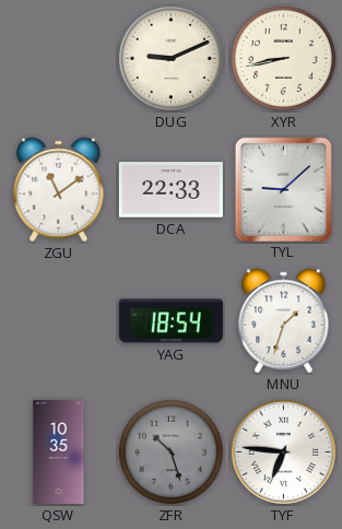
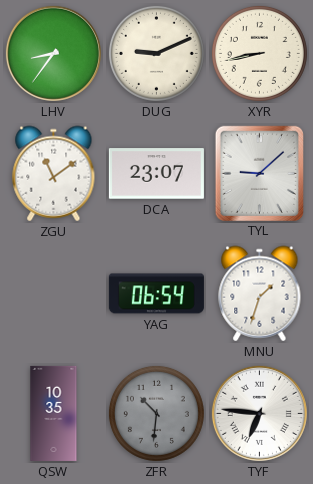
LHV: none -> 8:36
DCA: 22:33 -> 23:07
YAG: 18:54 -> 06:54
ZFR: 10:27 -> 10:31
